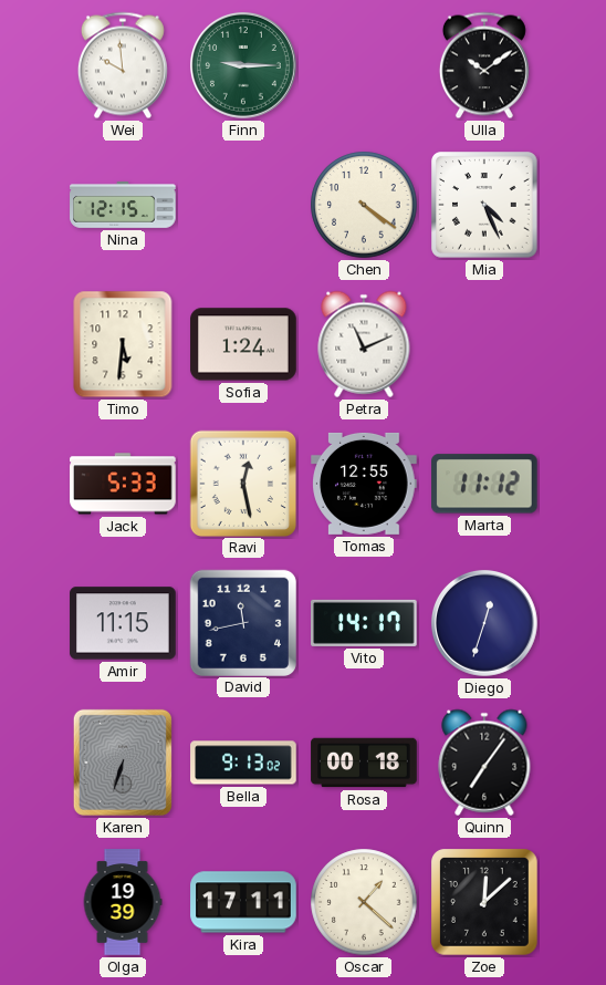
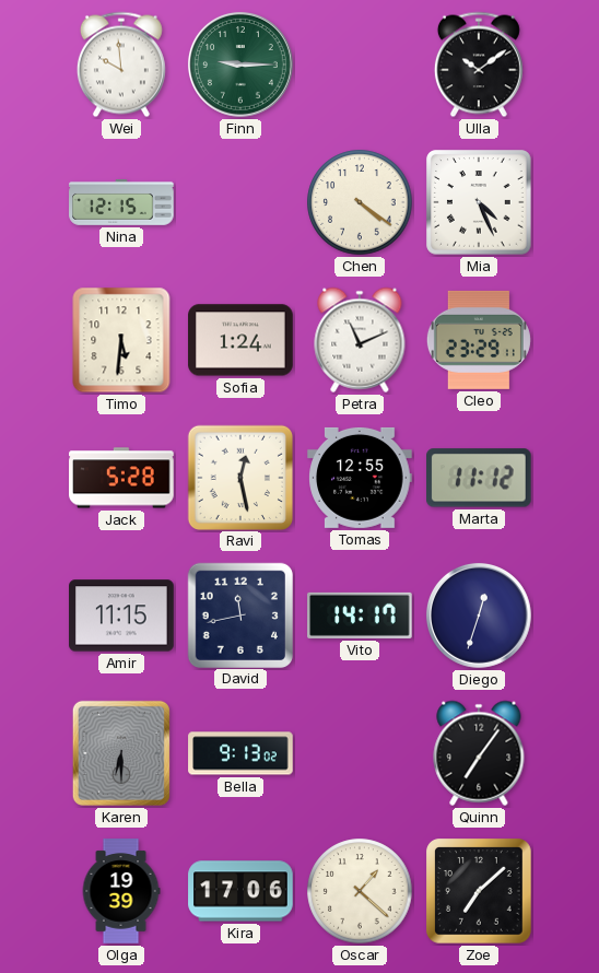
Cleo: none -> 23:29
Jack: 5:33 -> 5:28
Karen: 6:33 -> 6:30
Rosa: 00:18 -> none
Kira: 17:11 -> 17:06
Zoe: 12:08 -> 7:08
